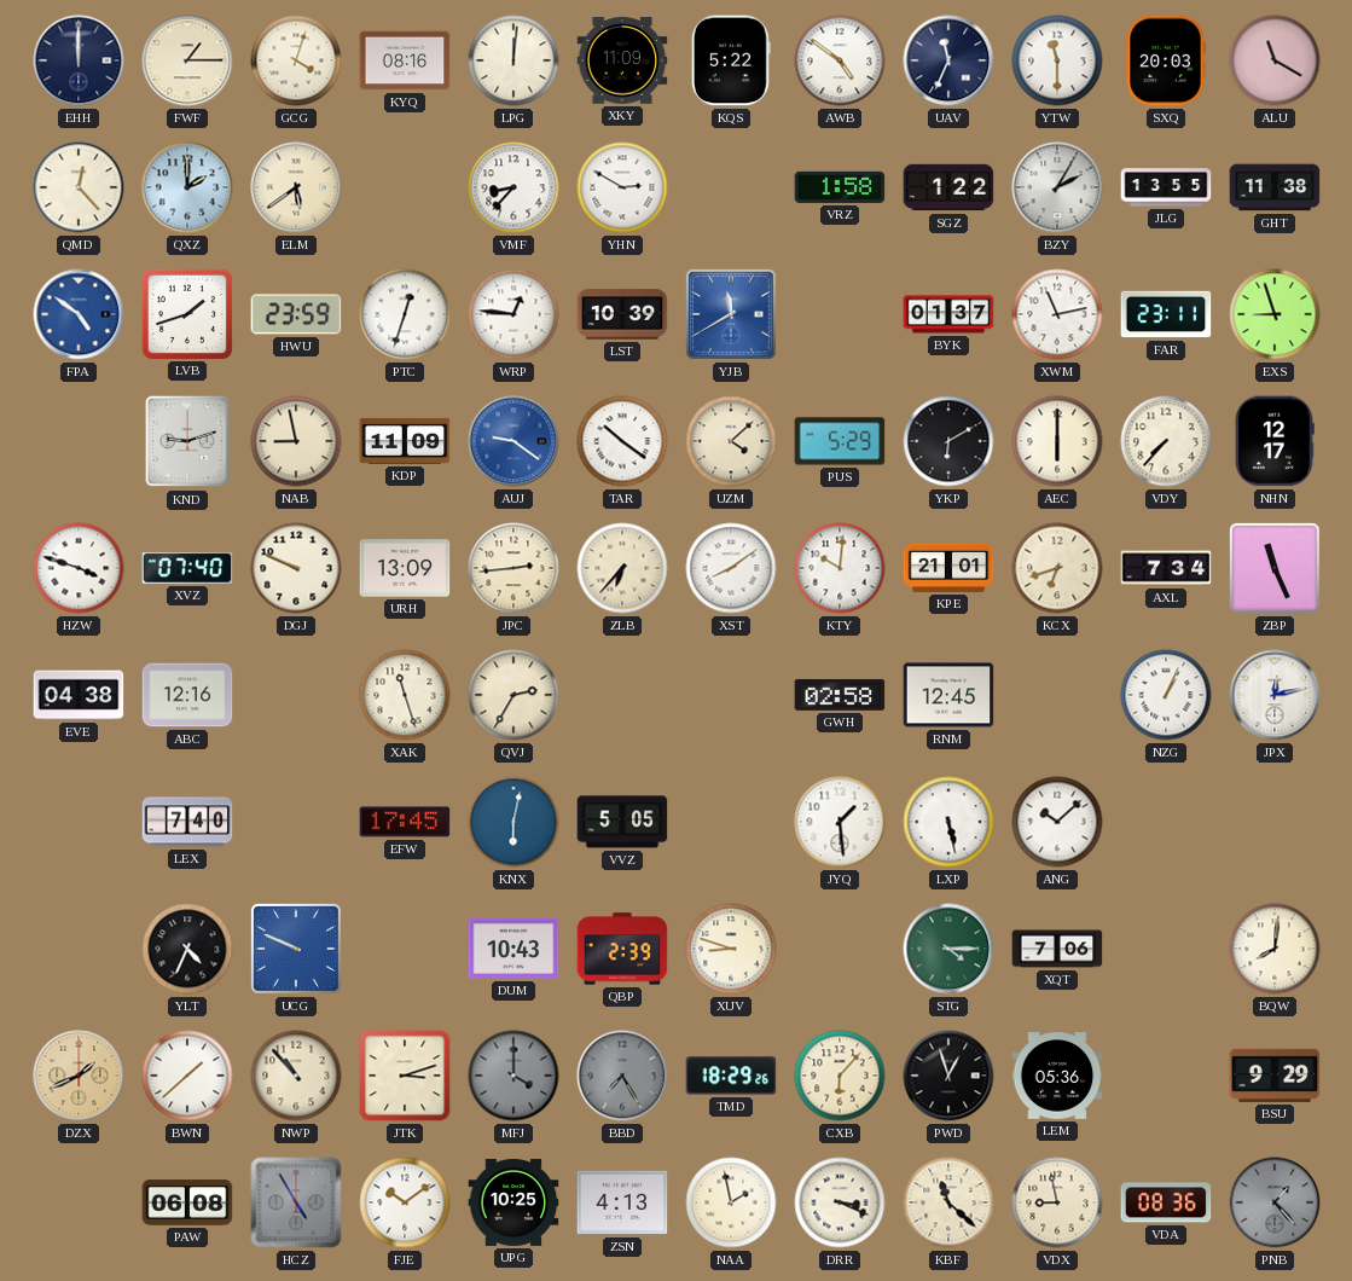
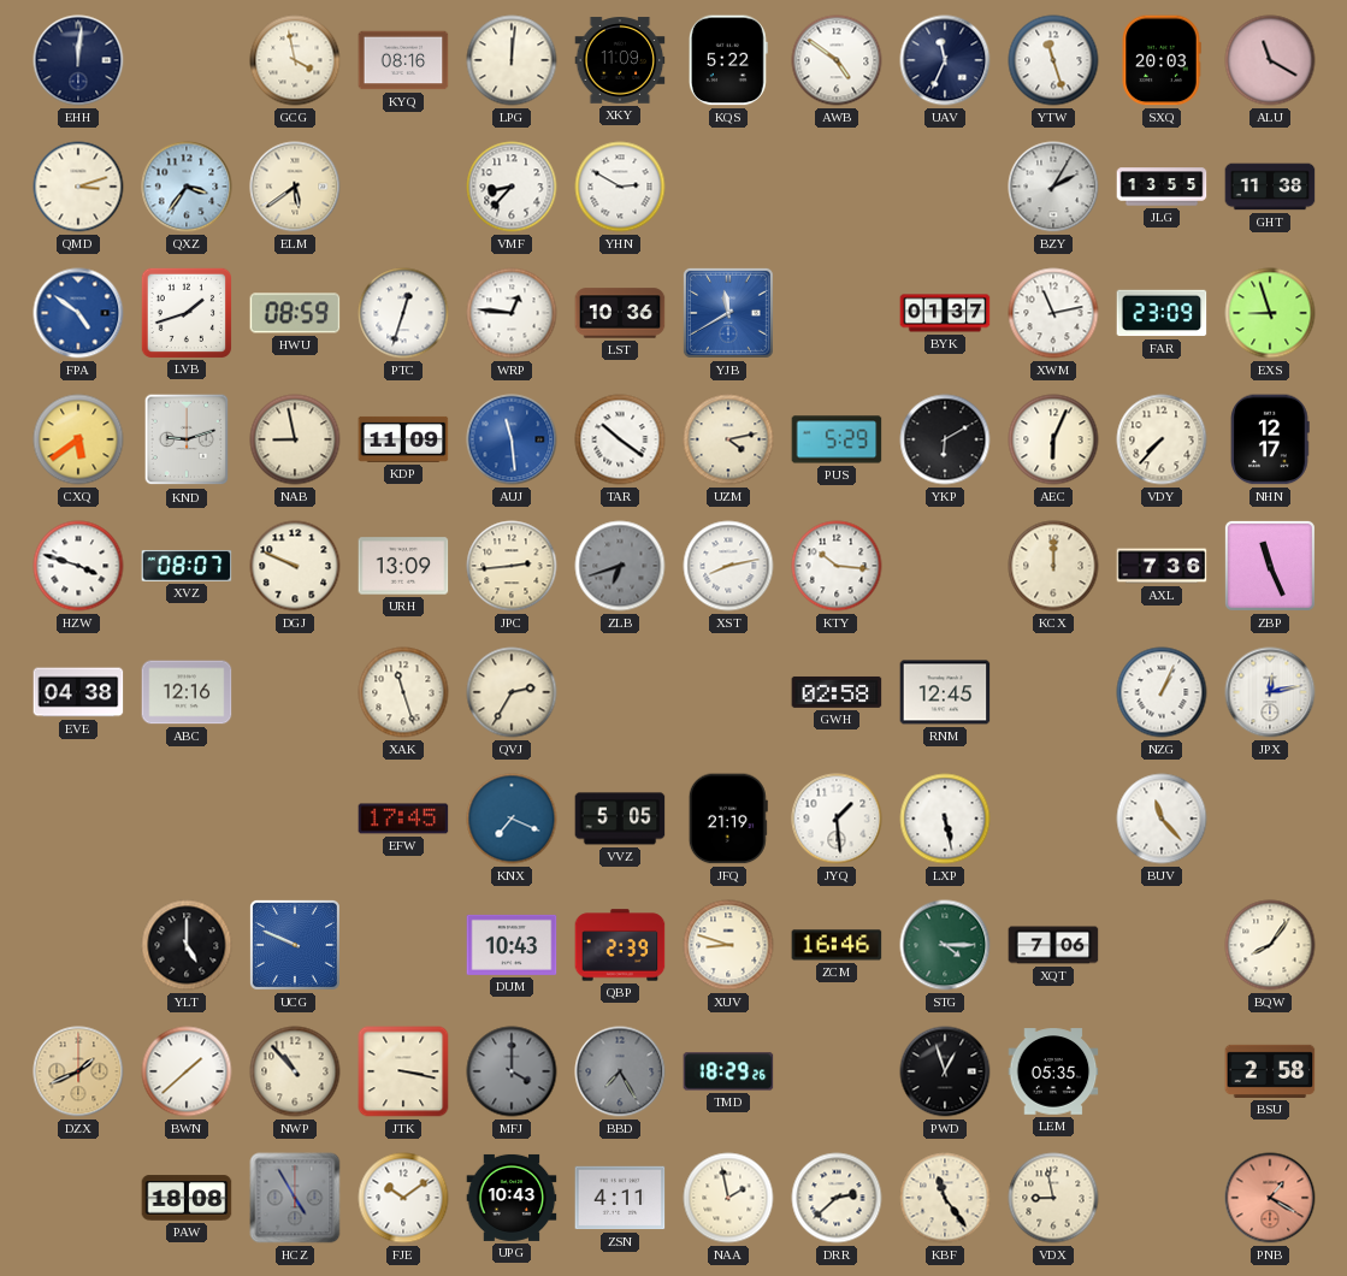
EHH: 12:00 -> 12:01
FWF: 1:15 -> none
GCG: 4:03 -> 3:58
YTW: 11:30 -> 11:27
QMD: 12:23 -> 3:12
QXZ: 2:00 -> 3:36
VRZ: 1:58 -> none
SGZ: 1:22 -> none
HWU: 23:59 -> 08:59
LST: 10:39 -> 10:36
FAR: 23:11 -> 23:09
CXQ: none -> 5:39
AUJ: 9:21 -> 11:29
UZM: 4:08 -> 4:13
AEC: 6:00 -> 6:04
XVZ: 07:40 -> 08:07
ZLB: 6:37 -> 6:42
ZLB dial: cream -> grey
XST: 8:09 -> 8:13
KTY: 10:01 -> 10:16
KPE: 21:01 -> none
KCX: 6:42 -> 12:00
AXL: 7:34 -> 7:36
LEX: 7:40 -> none
KNX: 6:02 -> 7:19
JFQ: none -> 21:19
ANG: 10:08 -> none
BUV: none -> 11:23
YLT: 4:34 -> 5:00
ZCM: none -> 16:46
BQW: 8:01 -> 8:06
JTK: 3:12 -> 3:17
CXB: 6:07 -> none
LEM: 05:36 -> 05:35
BSU: 9:29 -> 2:58
PAW: 06:08 -> 18:08
UPG: 10:25 -> 10:43
ZSN: 4:13 -> 4:11
DRR: 3:19 -> 2:38
KBF: 11:22 -> 11:24
VDA: 08:36 -> none
PNB: 1:23 -> 1:20
PNB dial: grey -> salmon
